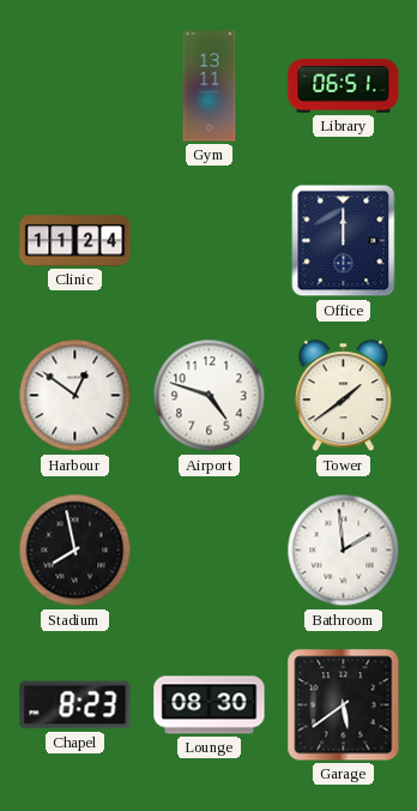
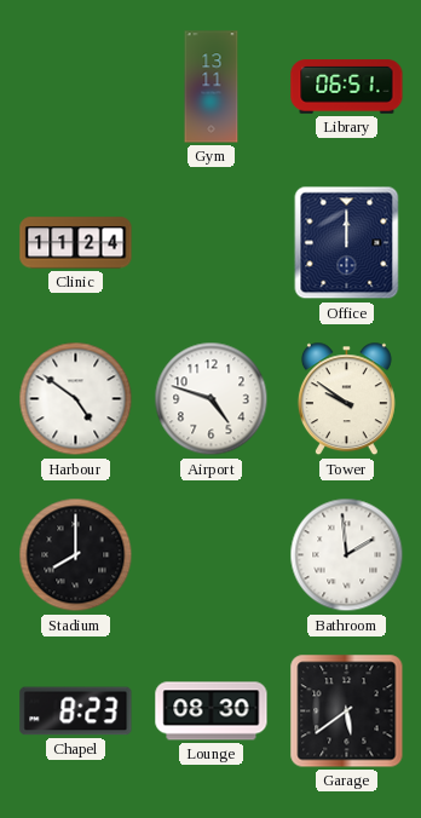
Harbour: 12:51 -> 4:51
Tower: 1:39 -> 9:51
Stadium: 7:58 -> 8:00
